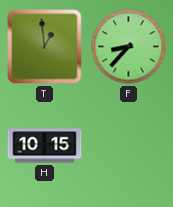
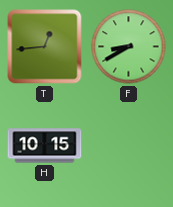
T: 12:59 -> 12:44
F: 8:37 -> 8:40
